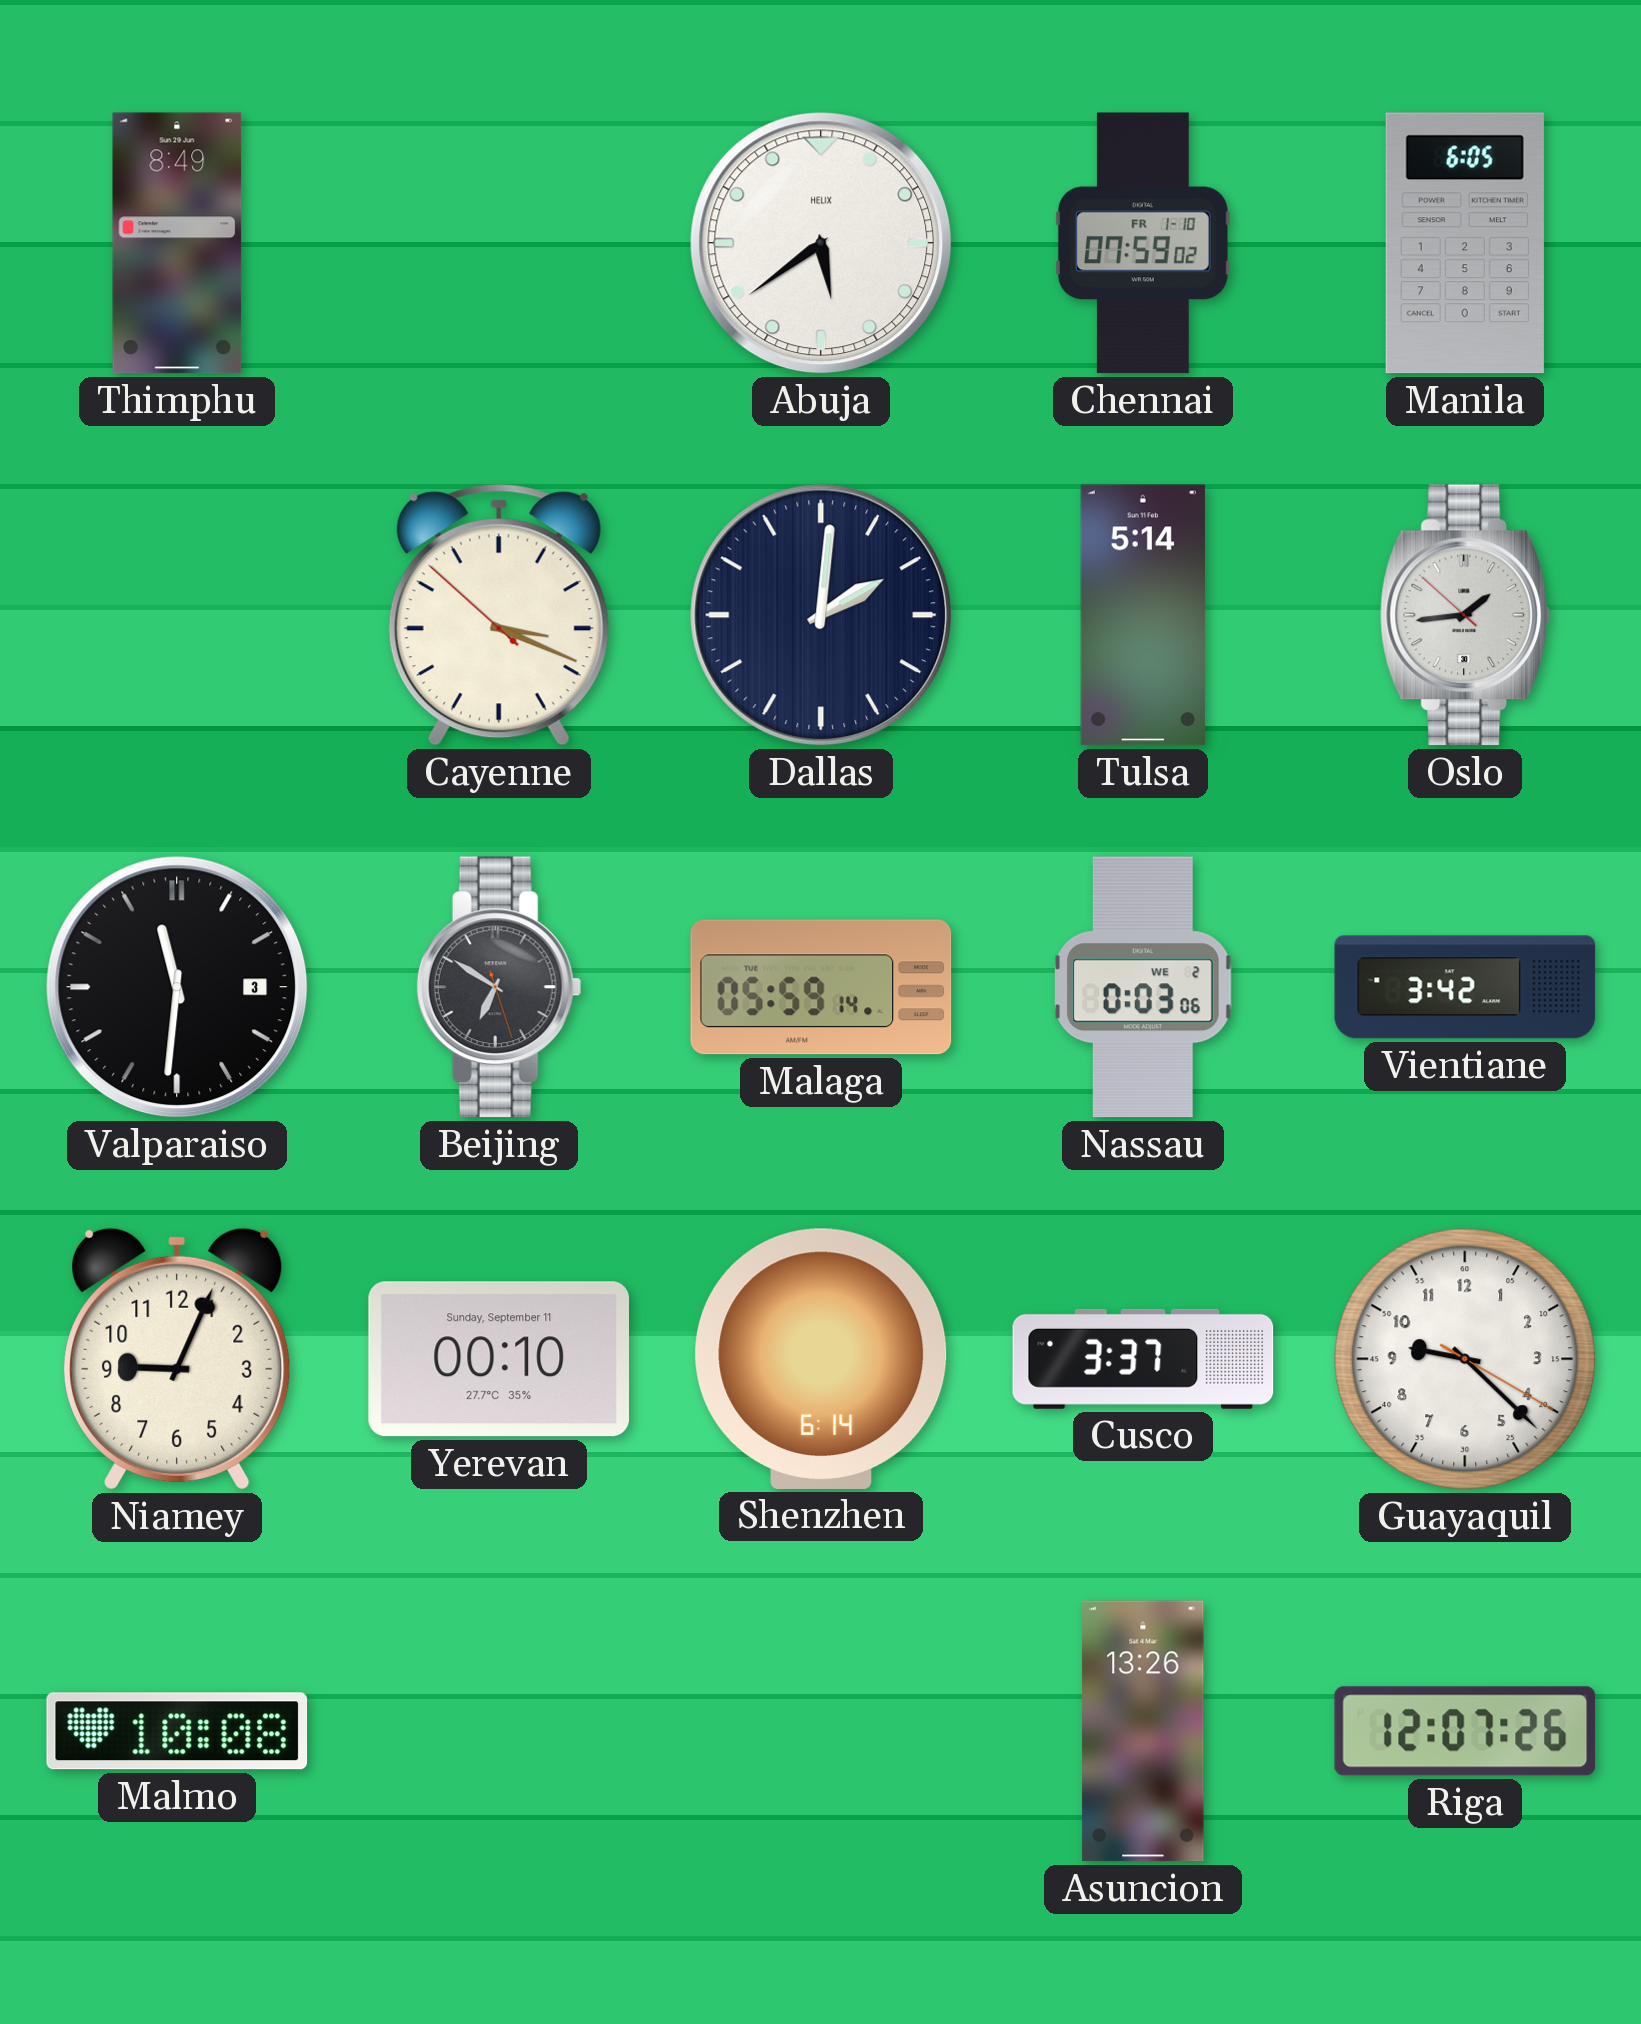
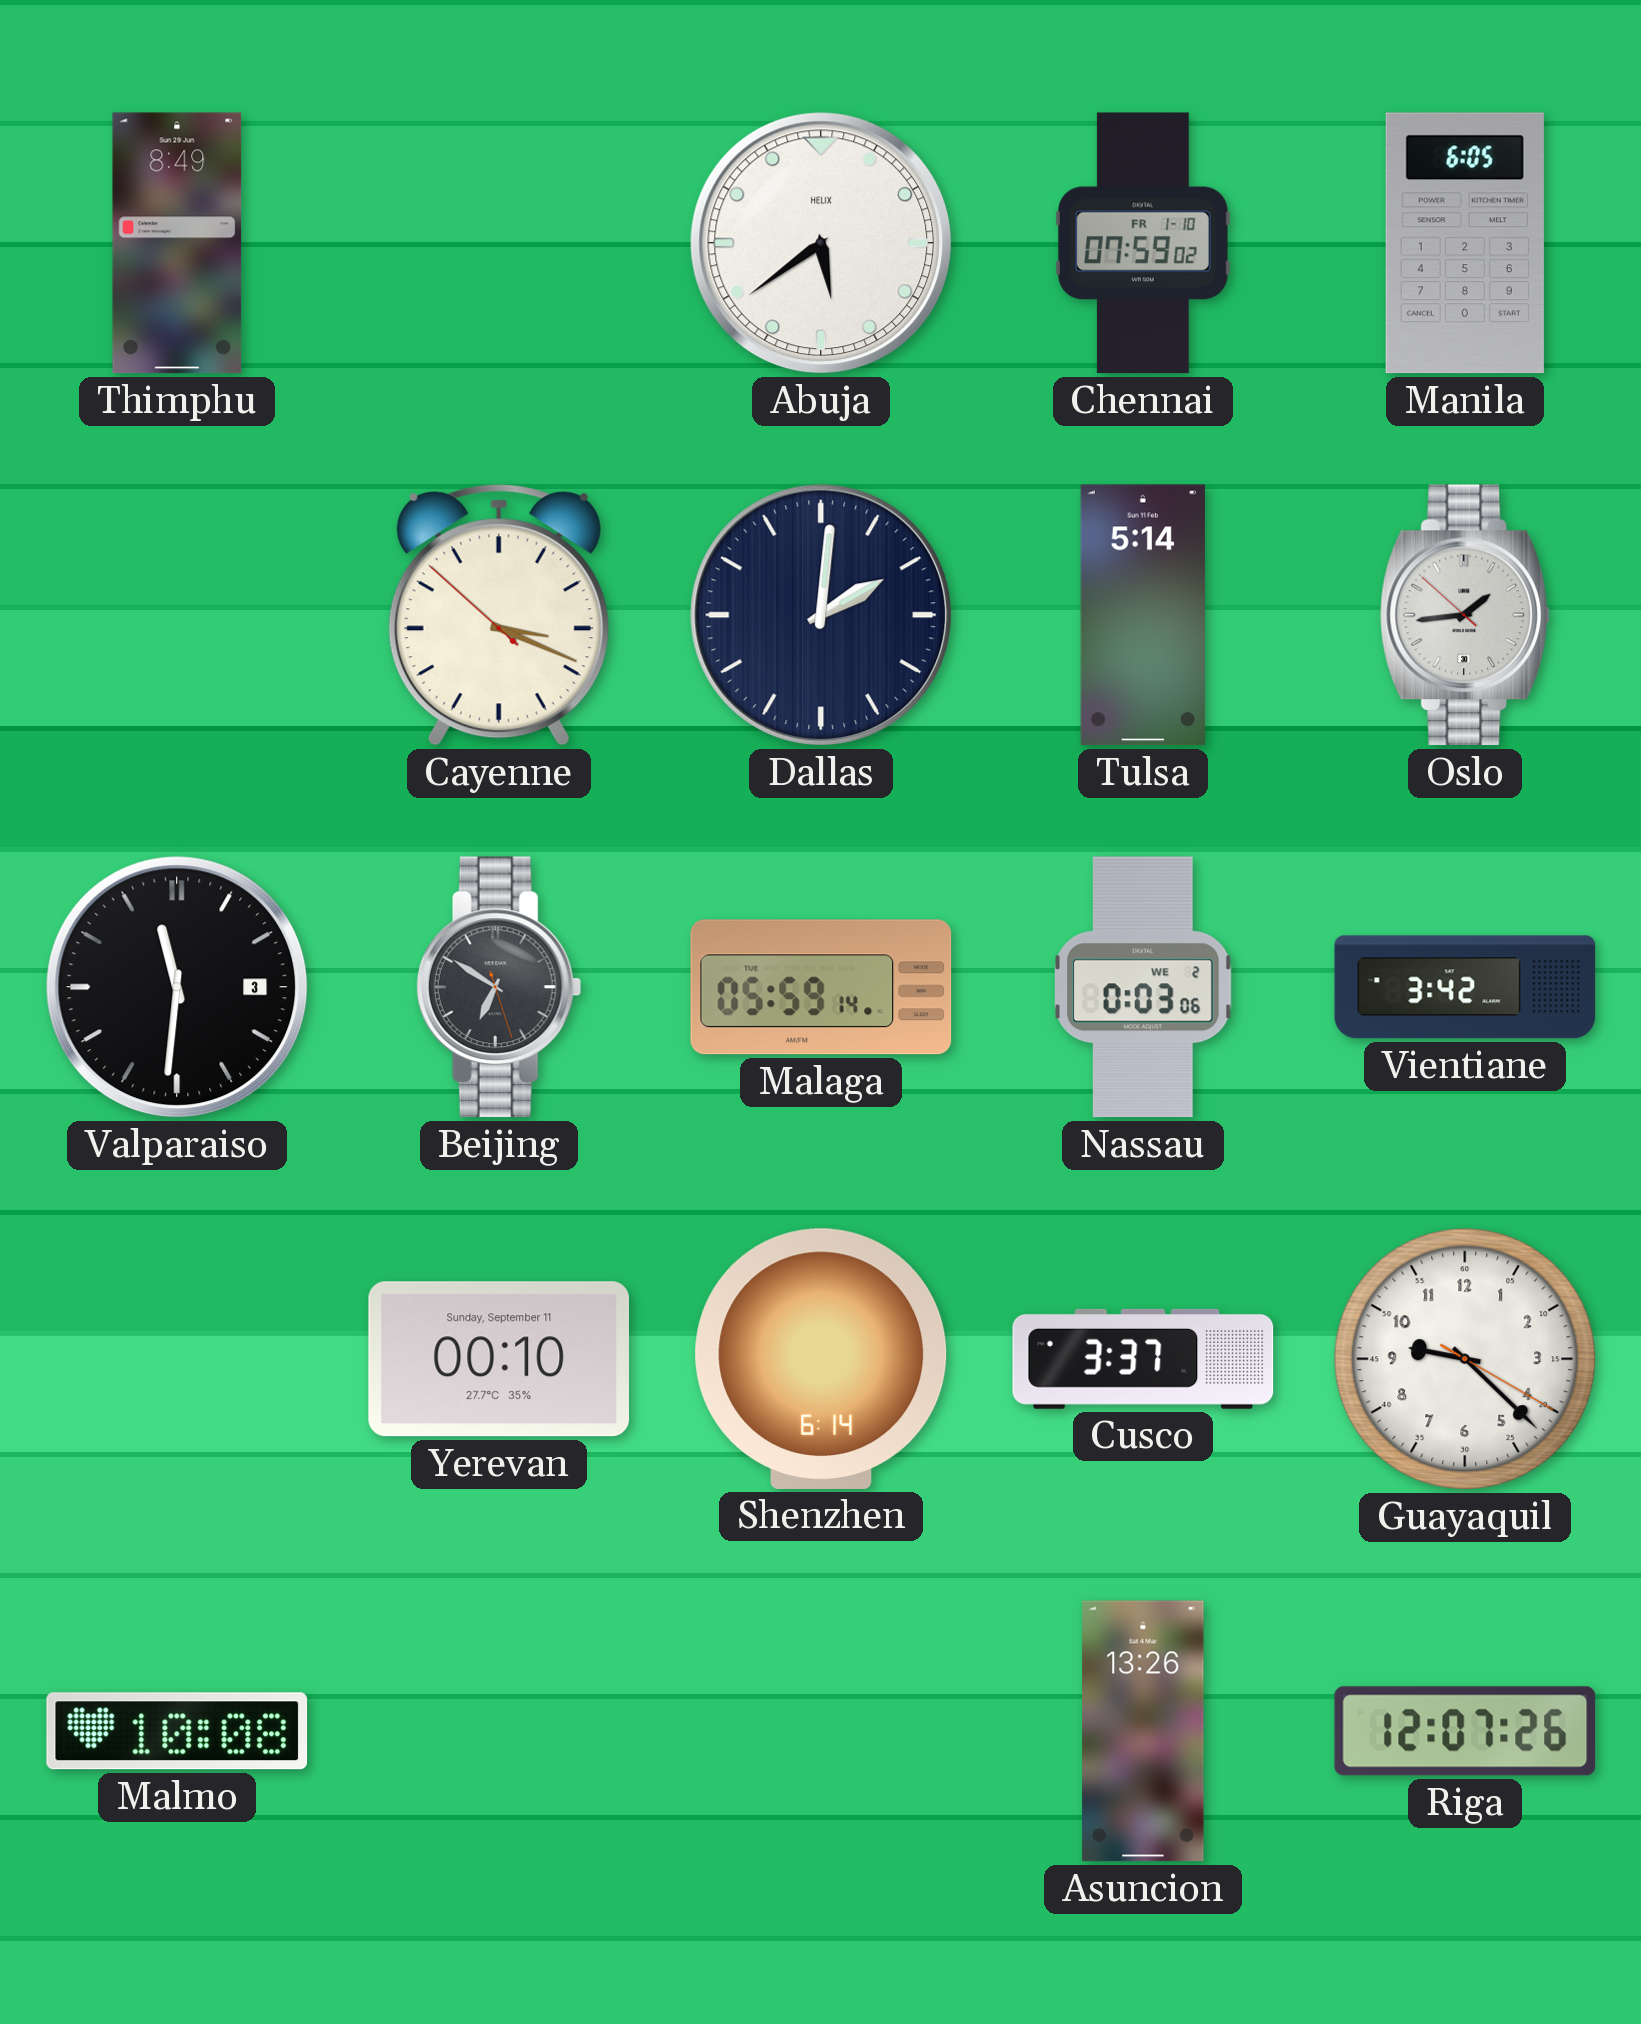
Niamey: 9:04 -> none
